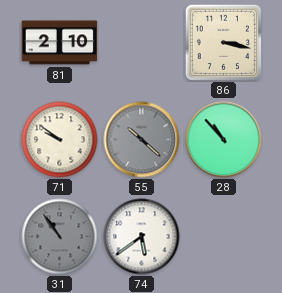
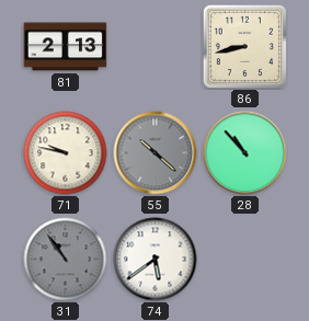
81: 2:10 -> 2:13
86: 3:17 -> 8:43
71: 9:51 -> 9:47
